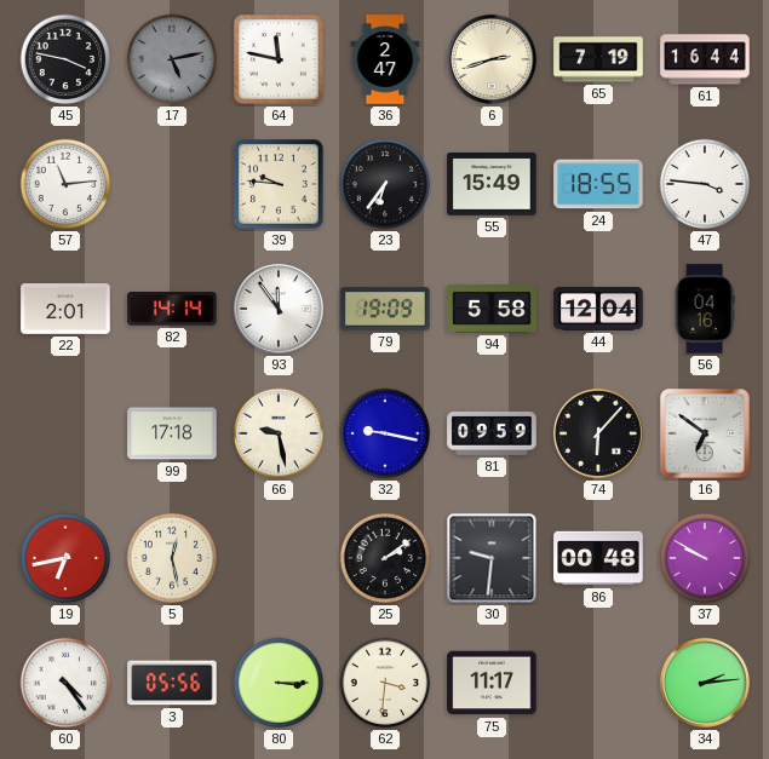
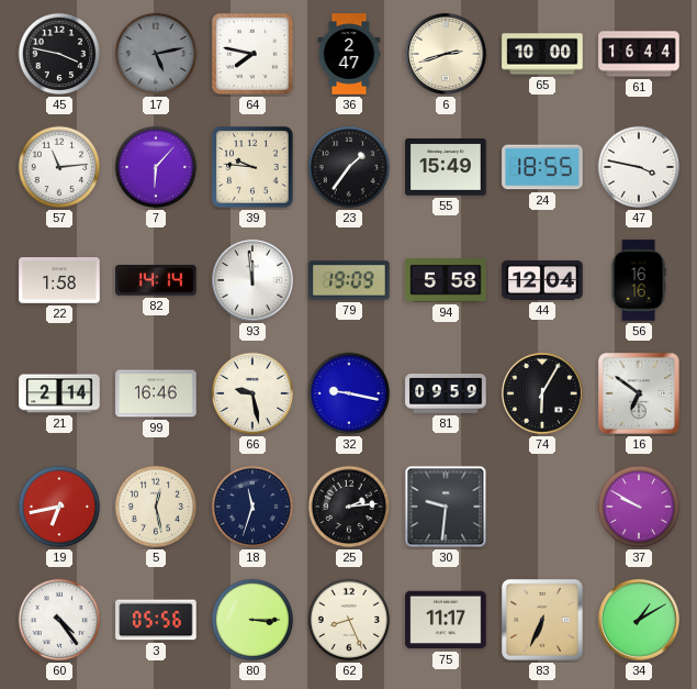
64: 11:47 -> 7:47
65: 7:19 -> 10:00
7: none -> 6:07
23: 6:36 -> 1:36
47: 3:46 -> 3:47
22: 2:01 -> 1:58
93: 11:54 -> 11:59
56: 04:16 -> 16:16
21: none -> 2:14
99: 17:18 -> 16:46
74: 6:07 -> 6:05
18: none -> 11:33
25: 2:09 -> 2:14
86: 00:48 -> none
62: 3:31 -> 8:26
83: none -> 6:34
34: 2:14 -> 1:10
